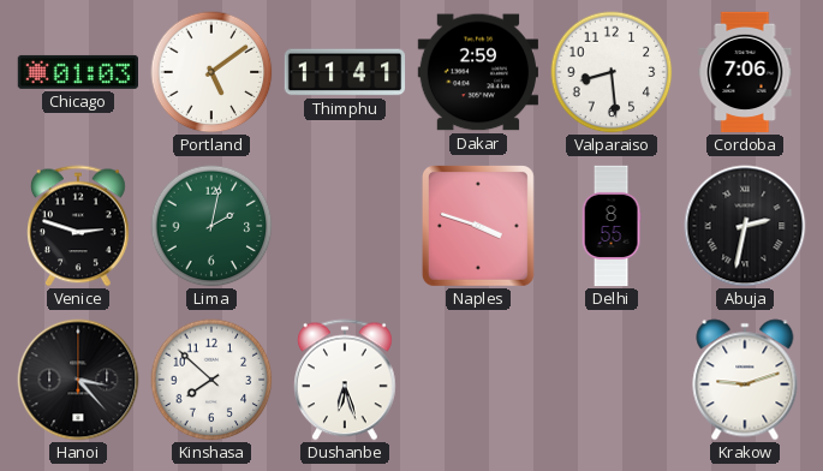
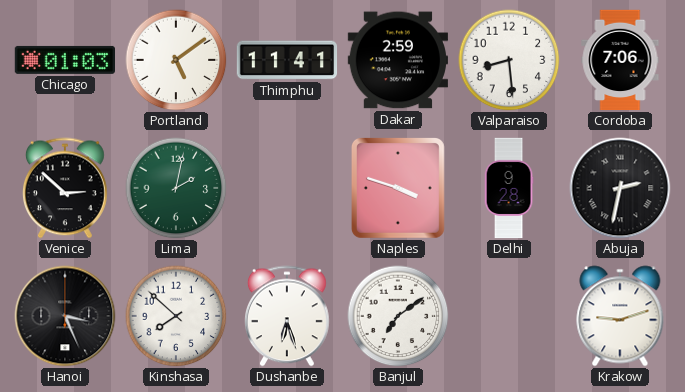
Venice: 2:48 -> 2:52
Delhi: 8:55 -> 9:28
Hanoi: 3:23 -> 3:26
Banjul: none -> 7:09
